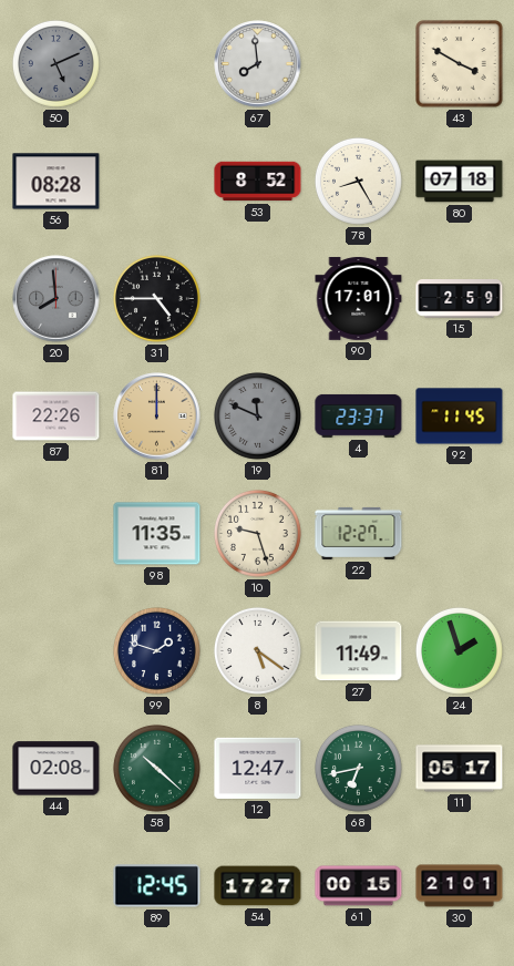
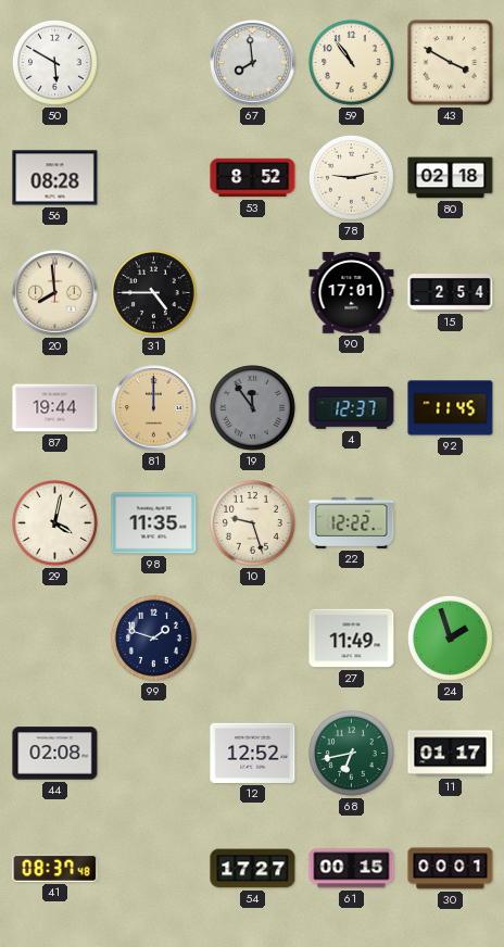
50: 5:11 -> 5:50
50 dial: grey -> white
59: none -> 10:54
78: 8:25 -> 9:13
80: 07:18 -> 02:18
20 dial: grey -> cream
15: 2:59 -> 2:54
87: 22:26 -> 19:44
19: 11:49 -> 11:54
4: 23:37 -> 12:37
29: none -> 4:02
22: 12:27 -> 12:22
8: 5:21 -> none
58: 10:22 -> none
12: 12:47 -> 12:52
11: 05:17 -> 01:17
41: none -> 08:37
89: 12:45 -> none
30: 21:01 -> 00:01
